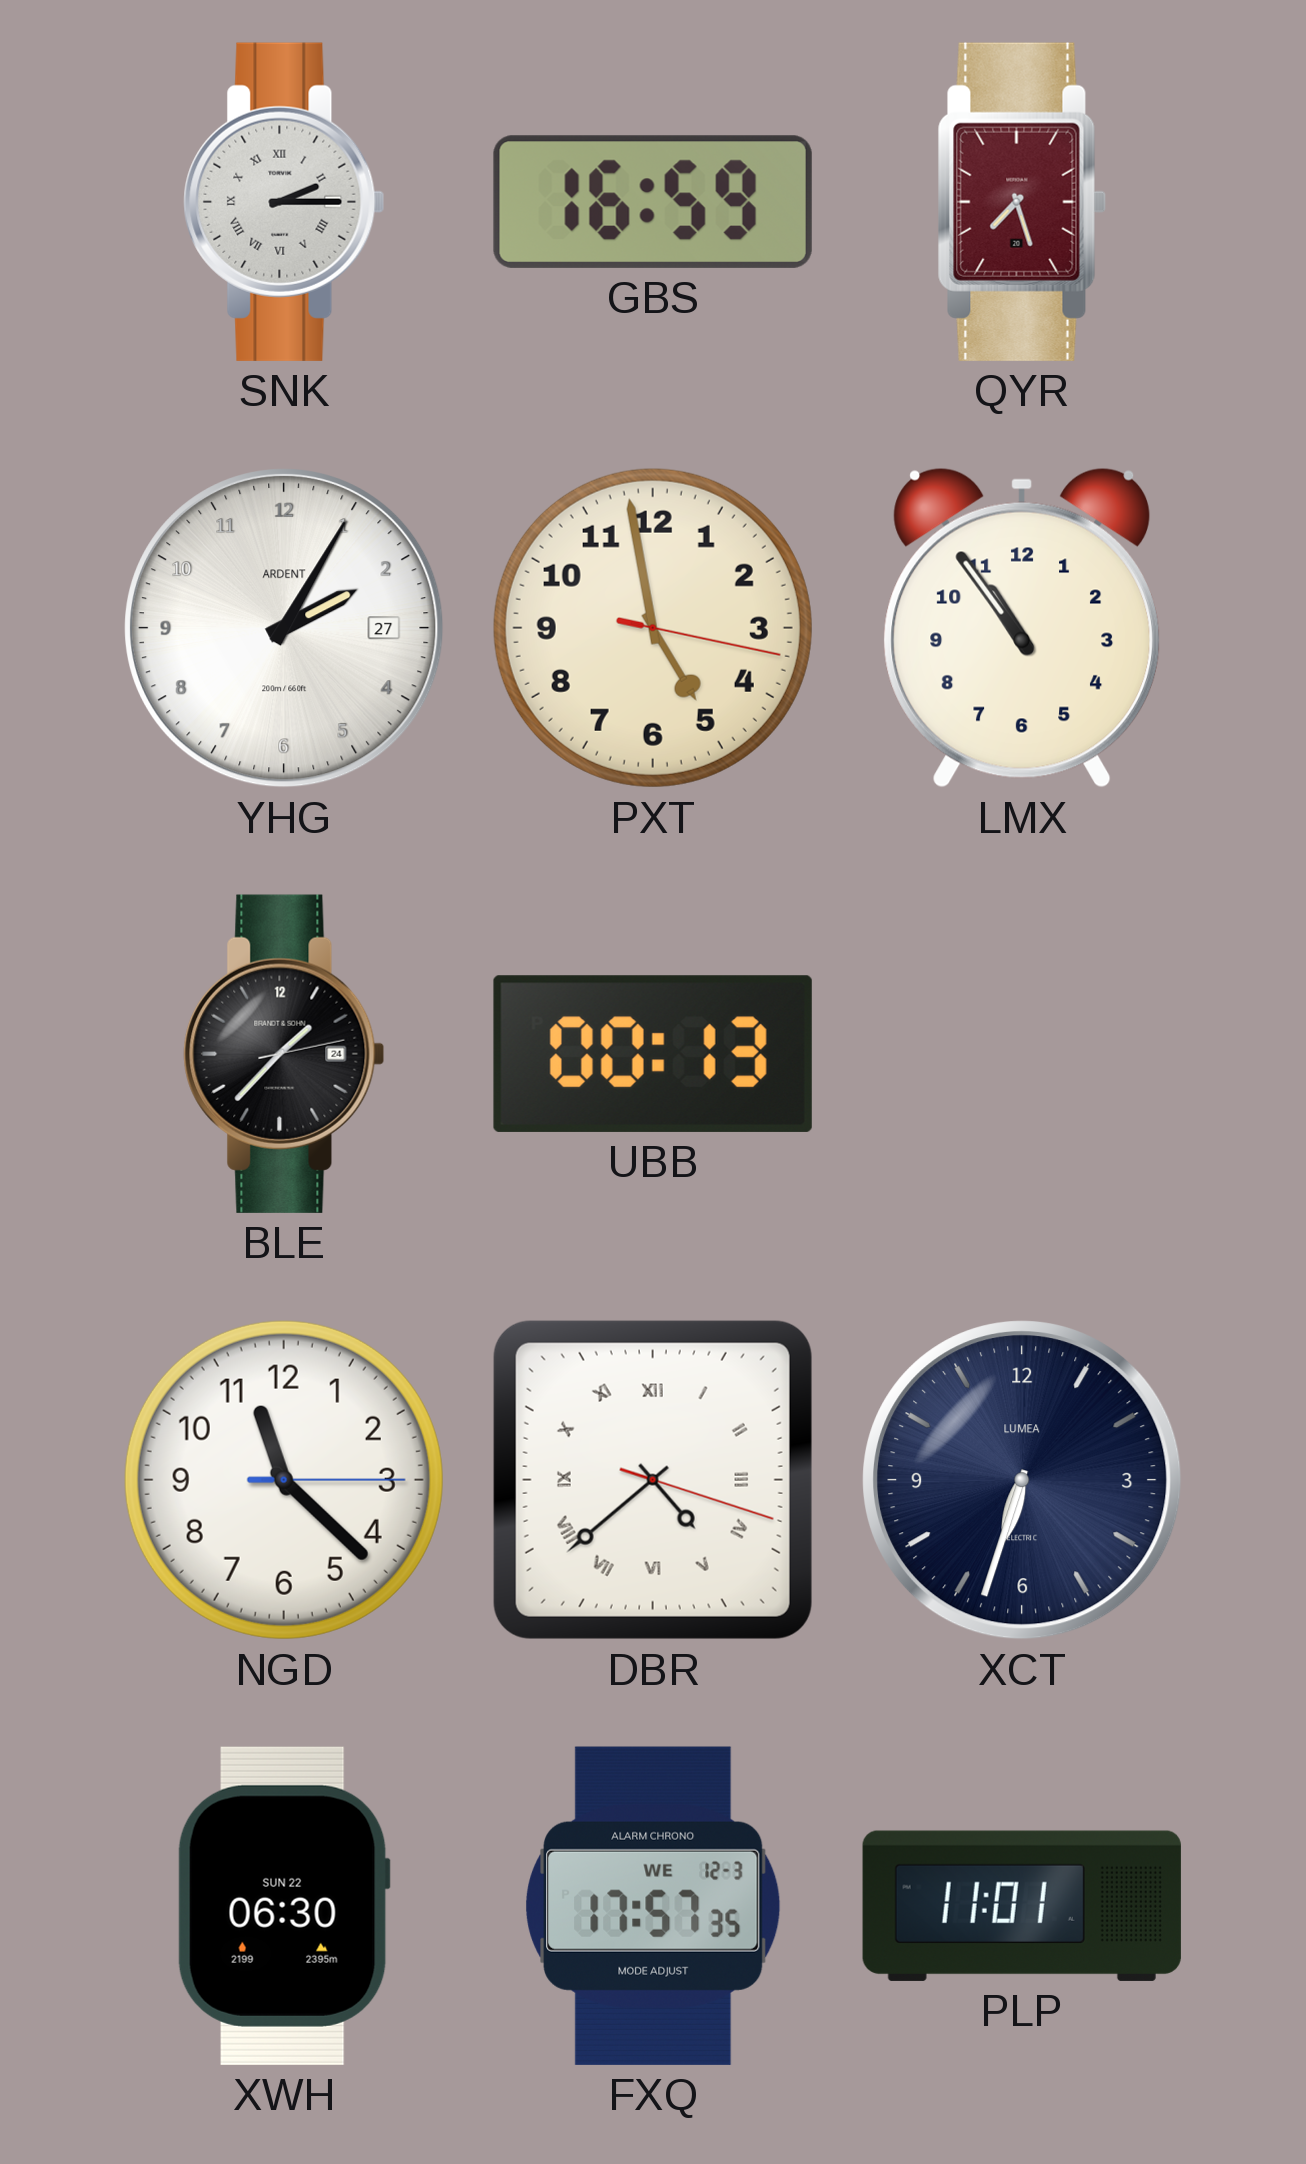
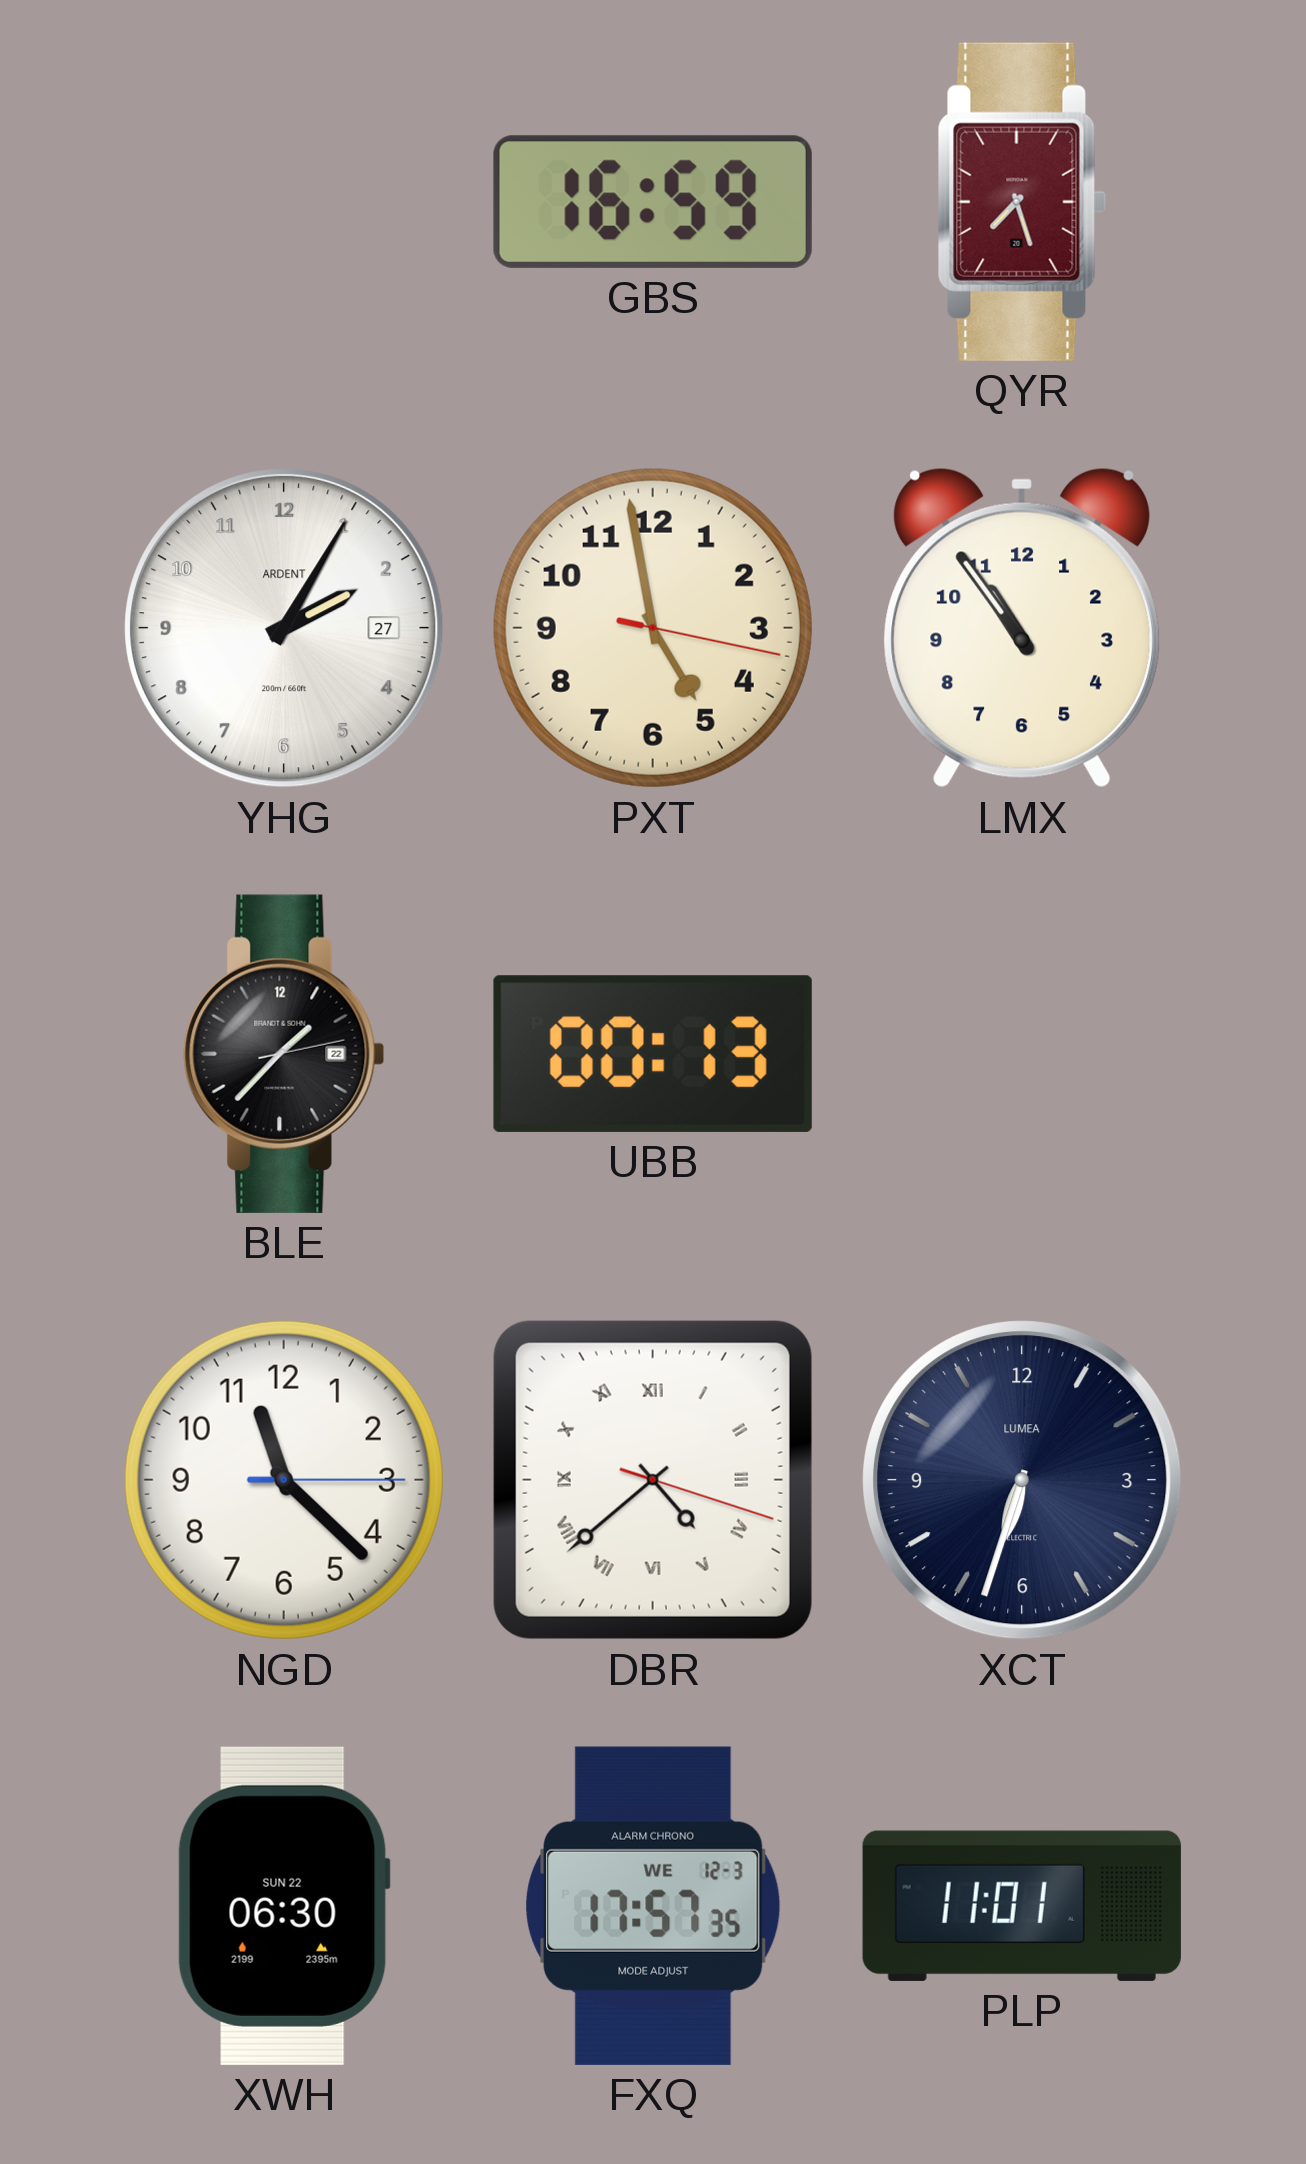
SNK: 2:15 -> none
BLE date: 24 -> 22
